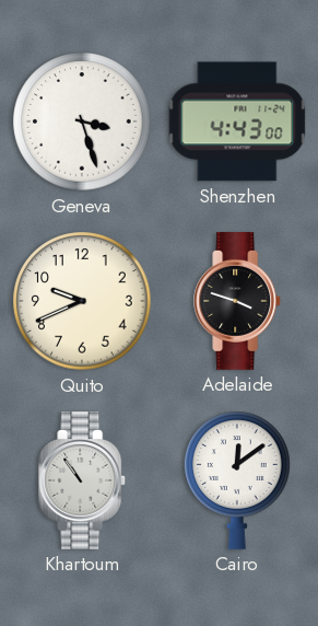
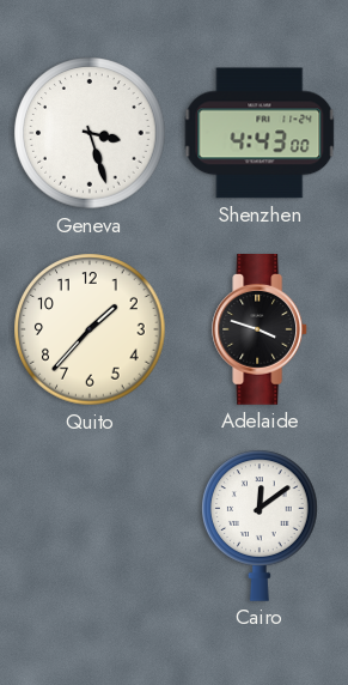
Quito: 9:41 -> 1:37
Khartoum: 10:54 -> none
